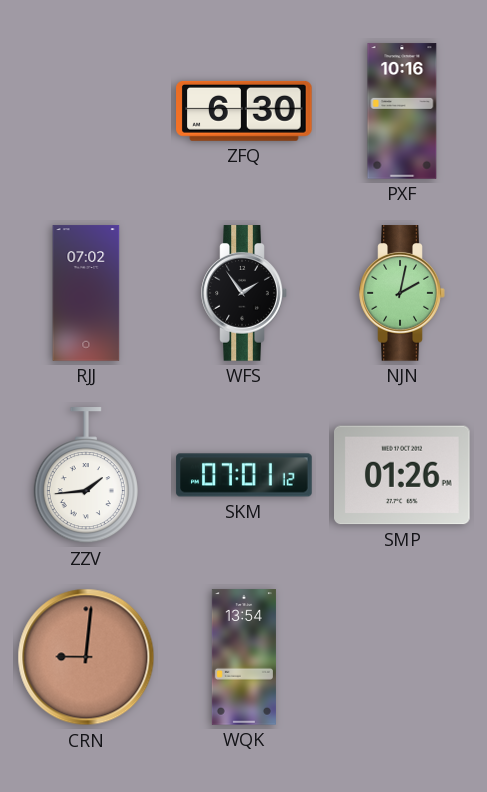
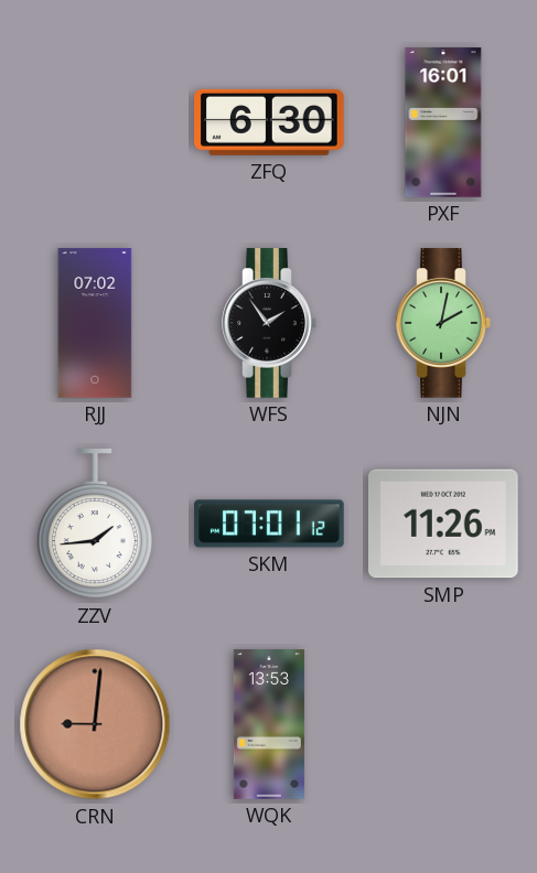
PXF: 10:16 -> 16:01
SMP: 01:26 -> 11:26
WQK: 13:54 -> 13:53
